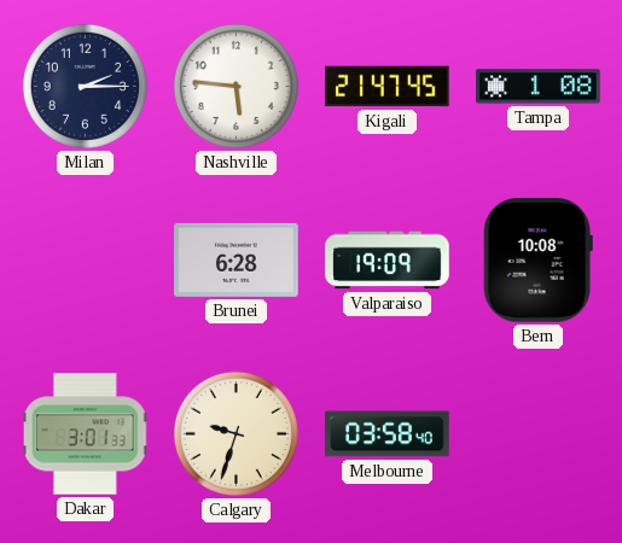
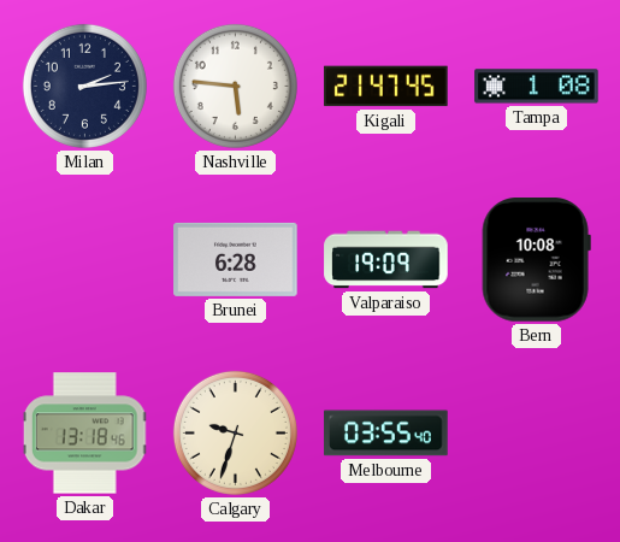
Milan: 2:15 -> 2:14
Dakar: 3:01 -> 13:18
Melbourne: 03:58 -> 03:55
